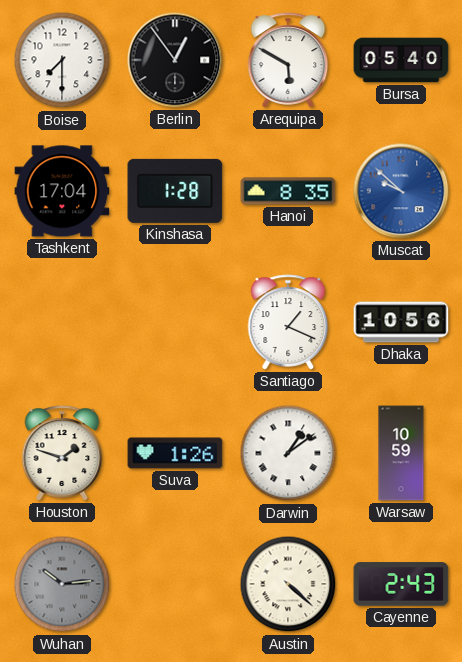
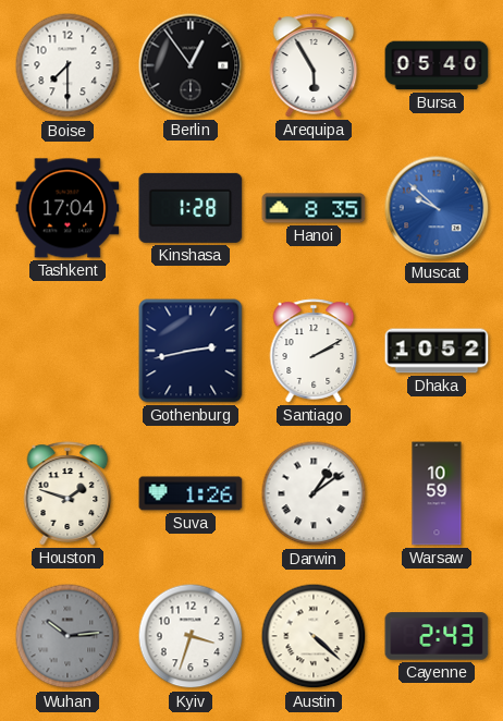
Arequipa: 5:50 -> 5:55
Gothenburg: none -> 2:43
Santiago: 1:19 -> 2:10
Dhaka: 10:56 -> 10:52
Kyiv: none -> 3:33
